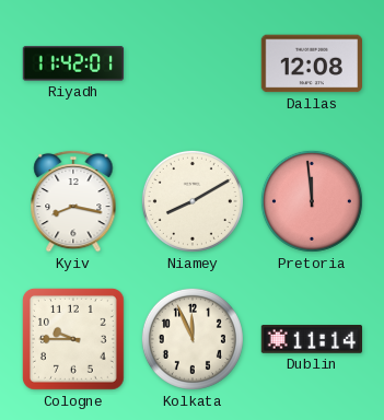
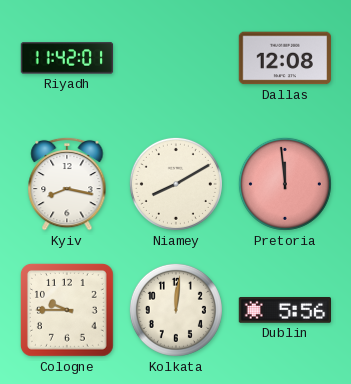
Kolkata: 11:56 -> 12:01
Dublin: 11:14 -> 5:56
